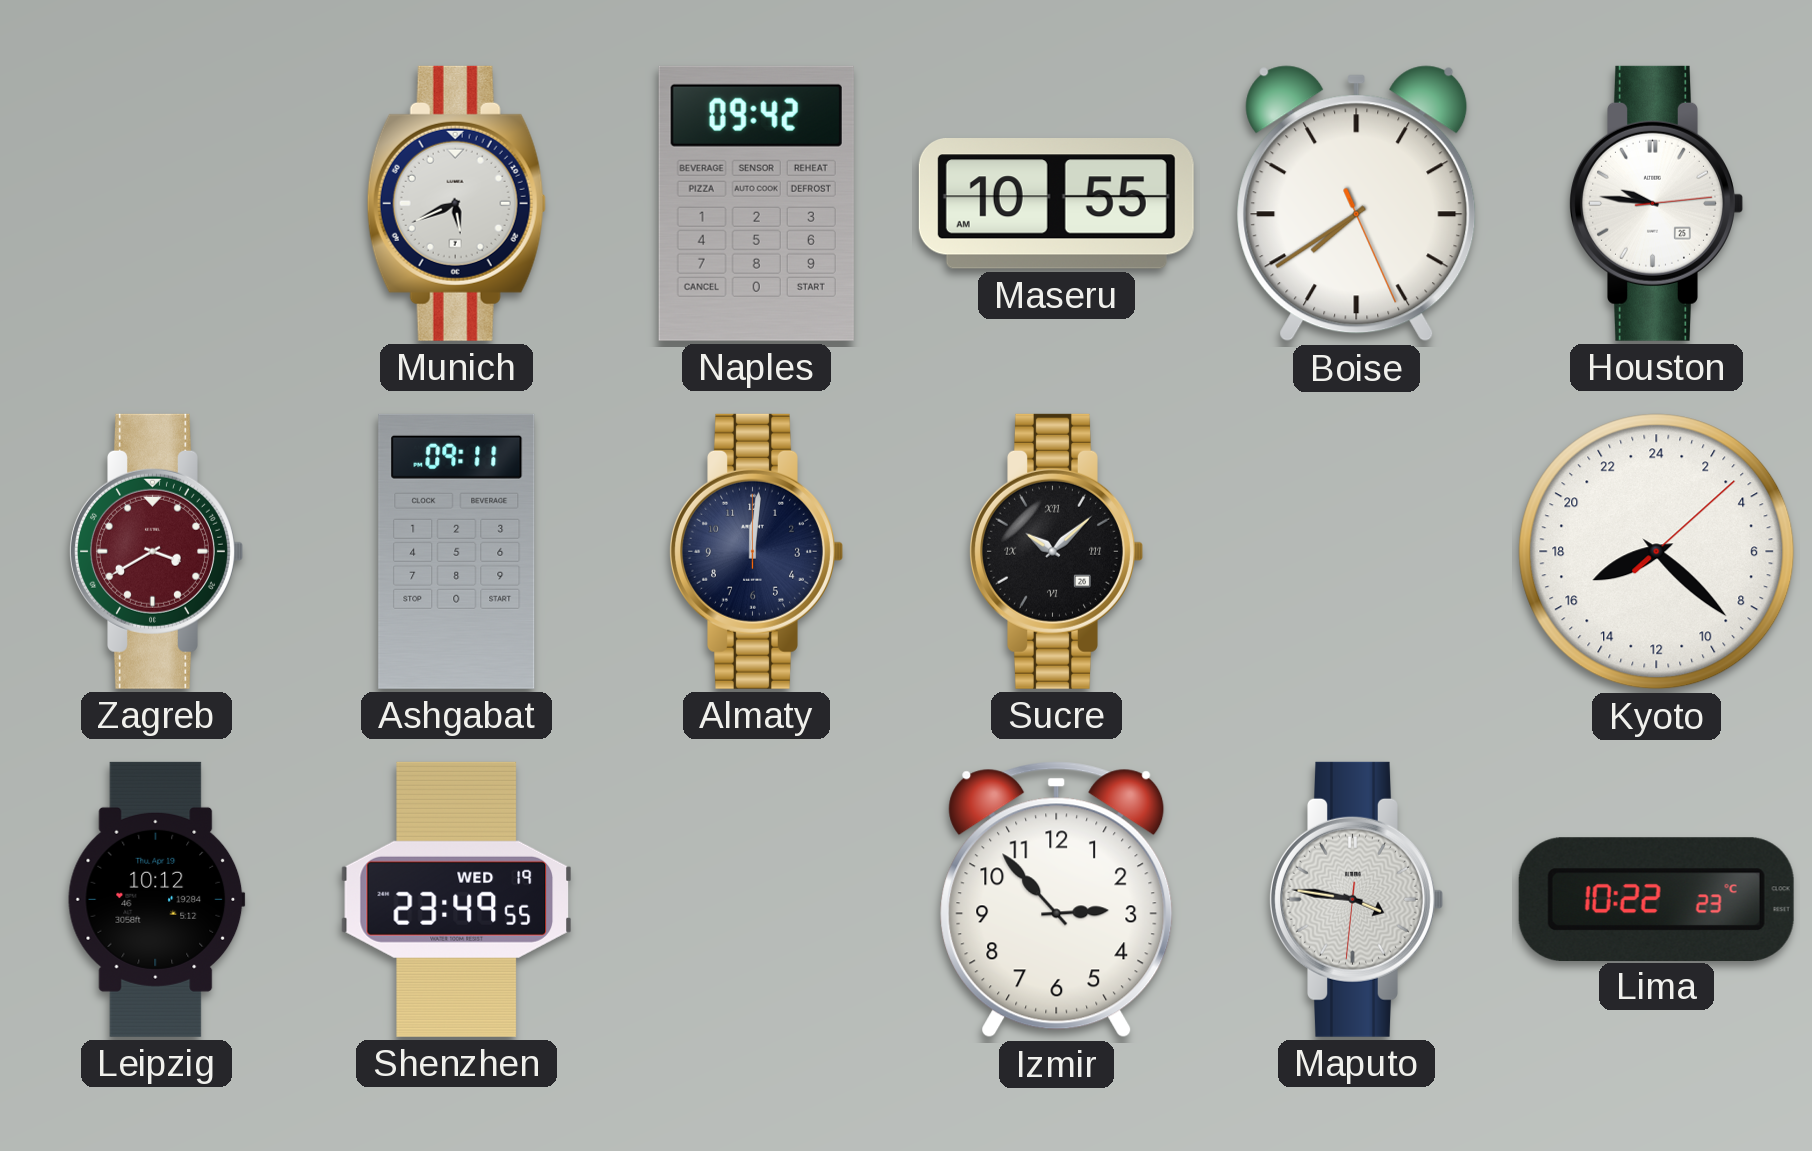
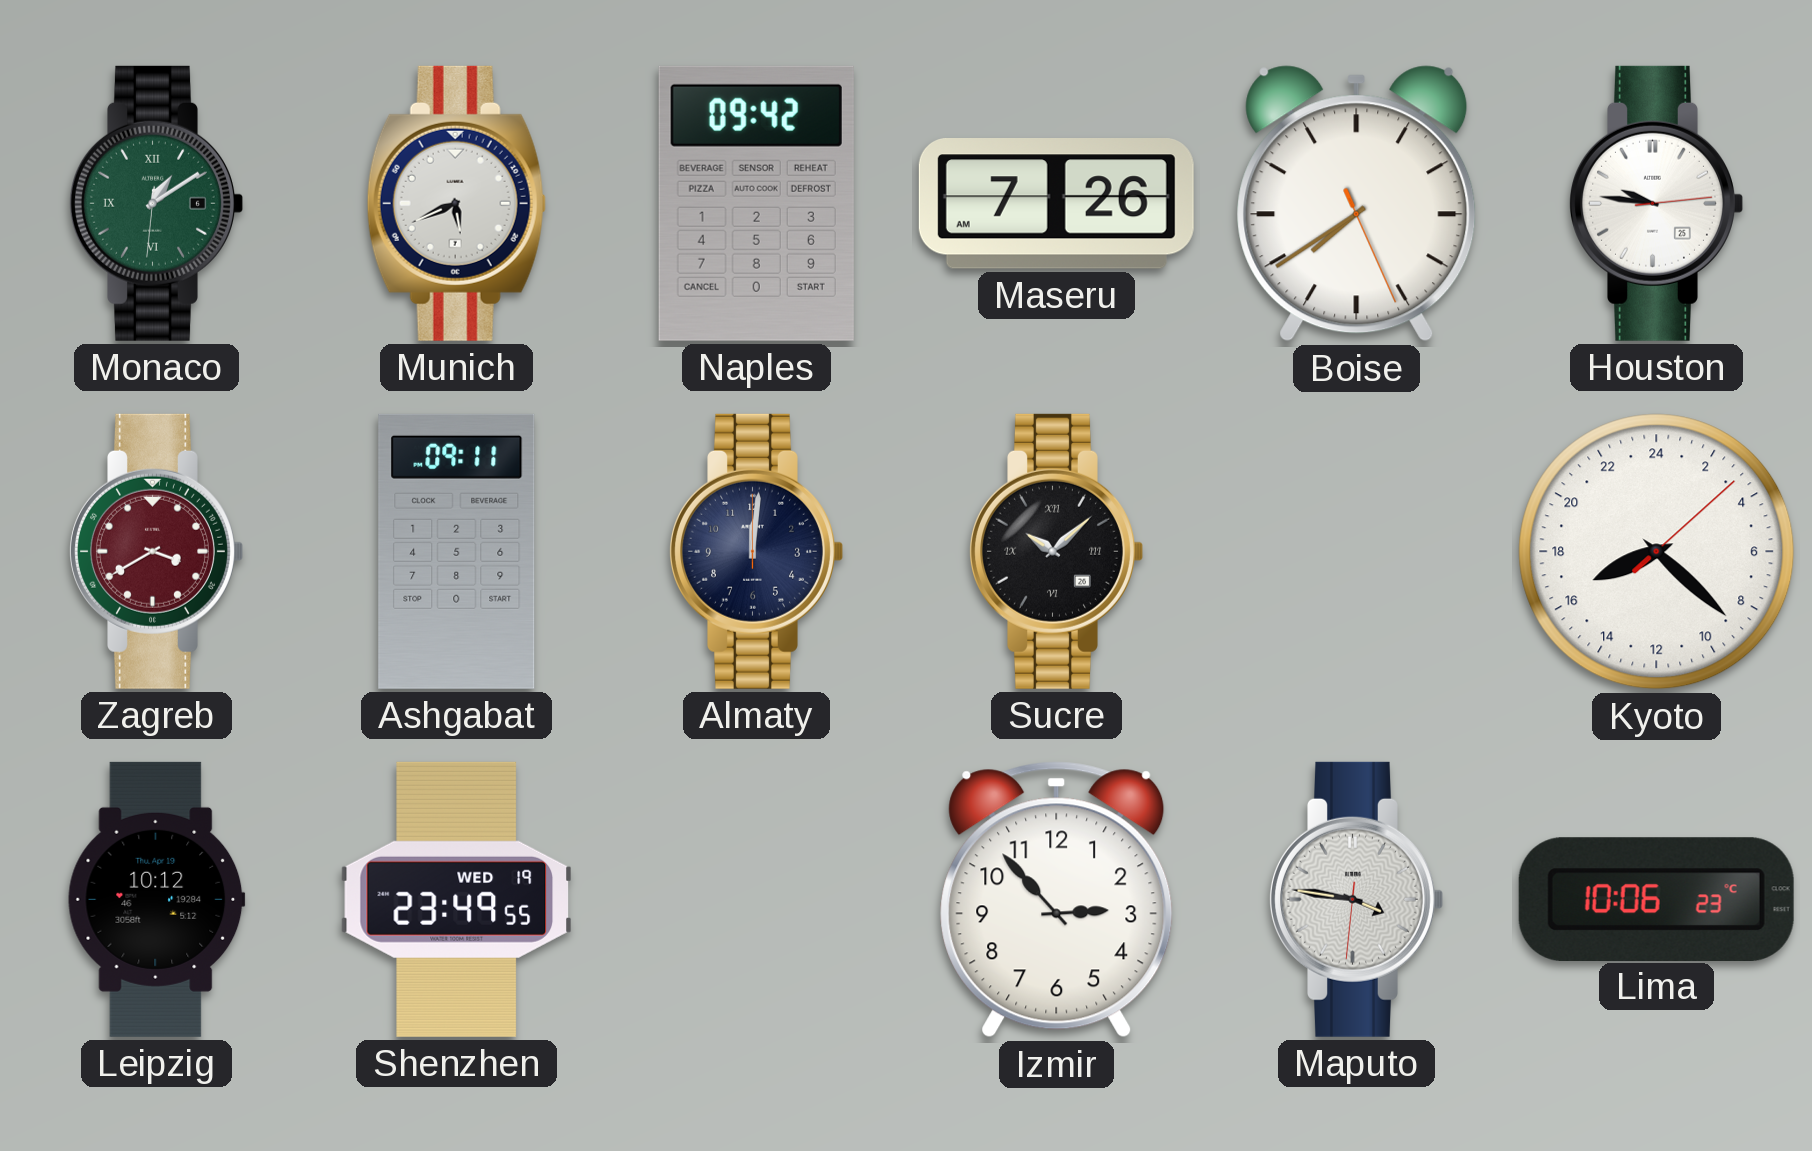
Monaco: none -> 1:09
Maseru: 10:55 -> 7:26
Lima: 10:22 -> 10:06
